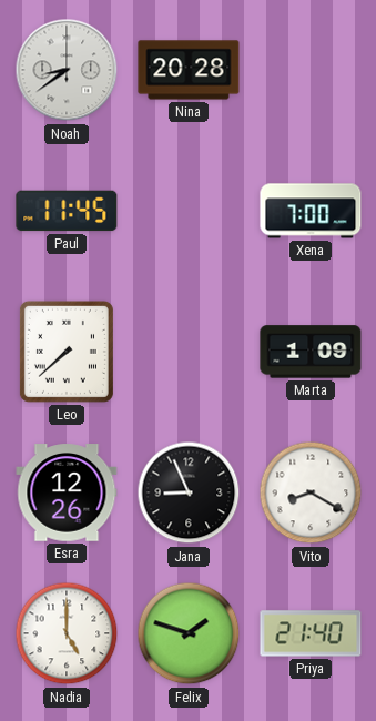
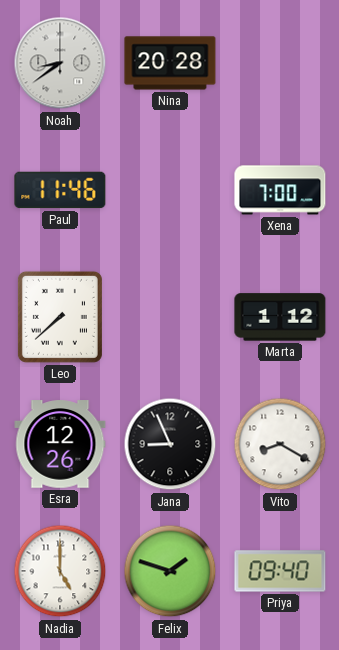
Paul: 11:45 -> 11:46
Marta: 1:09 -> 1:12
Priya: 21:40 -> 09:40
